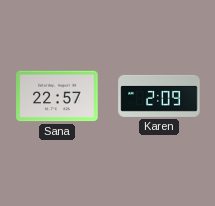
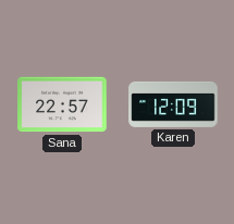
Karen: 2:09 -> 12:09
